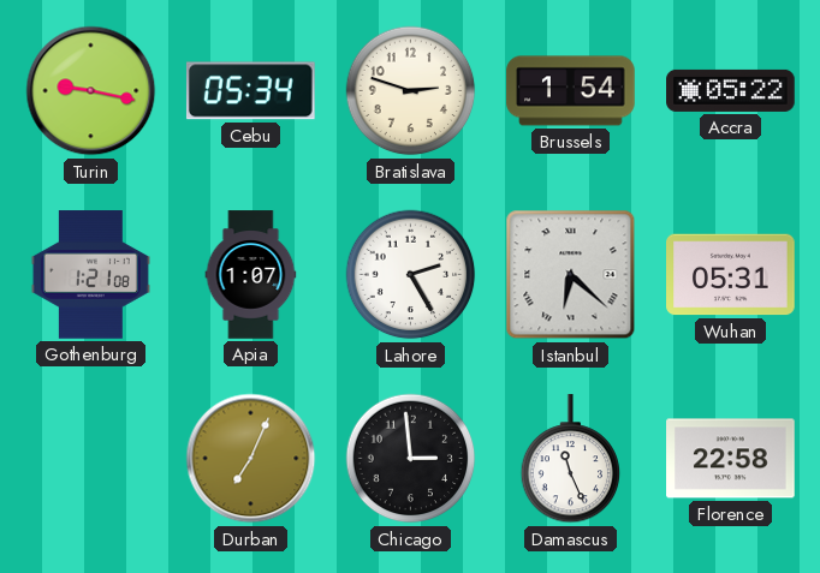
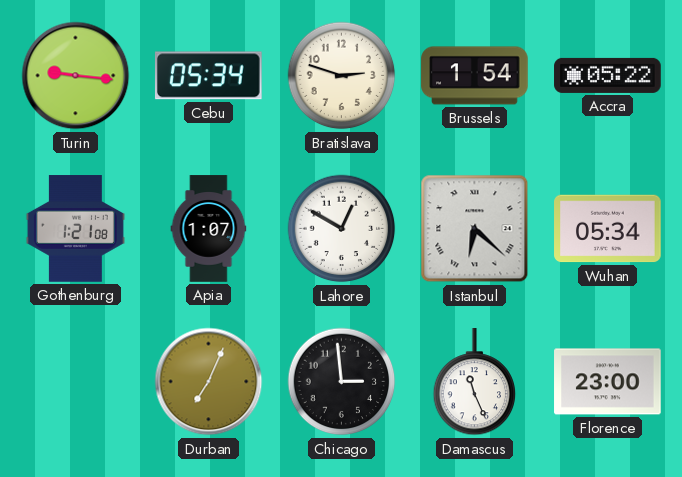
Turin: 9:17 -> 9:16
Lahore: 2:25 -> 12:50
Wuhan: 05:31 -> 05:34
Florence: 22:58 -> 23:00
